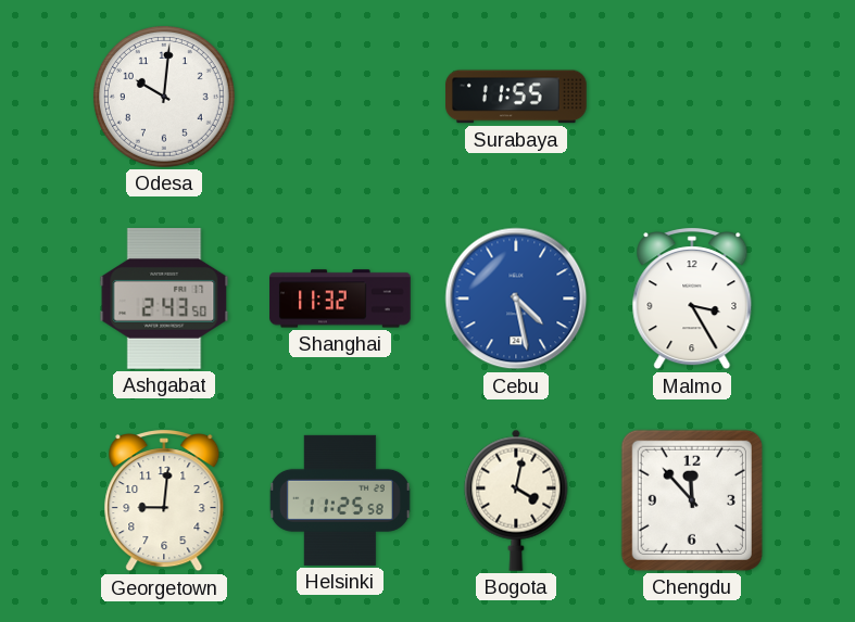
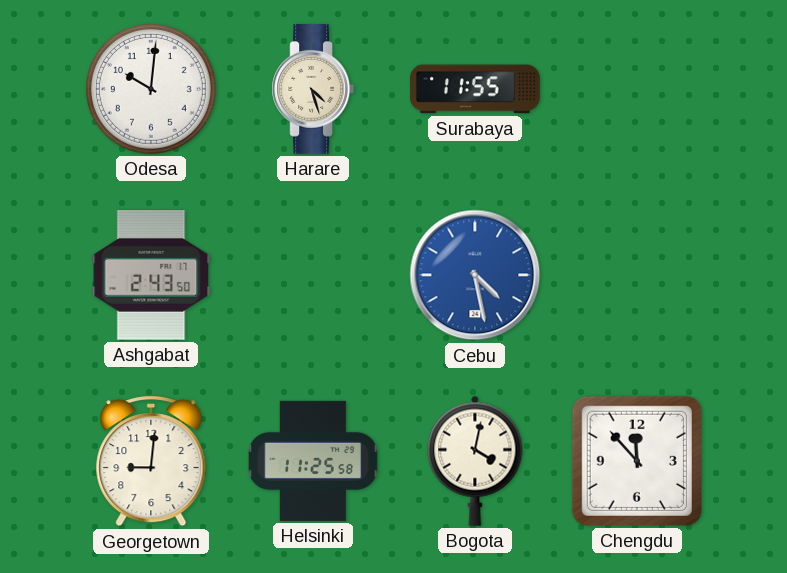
Harare: none -> 4:27
Shanghai: 11:32 -> none
Malmo: 3:25 -> none
